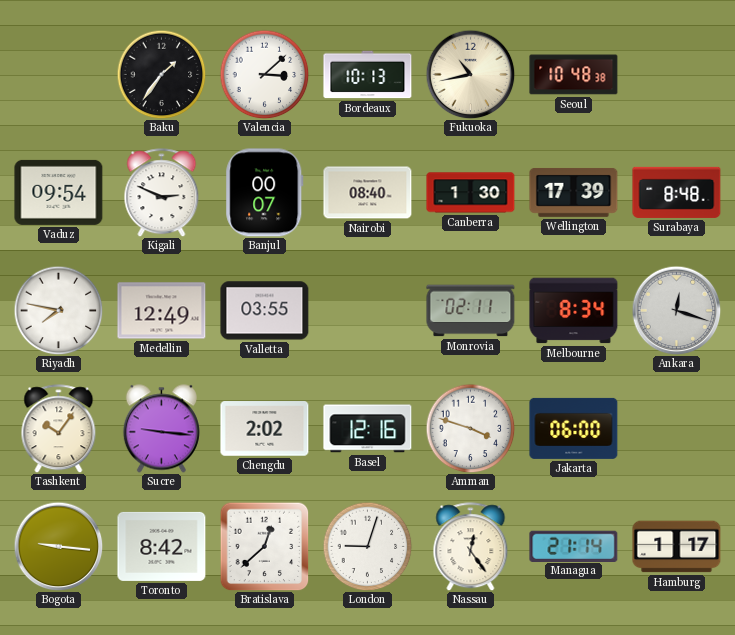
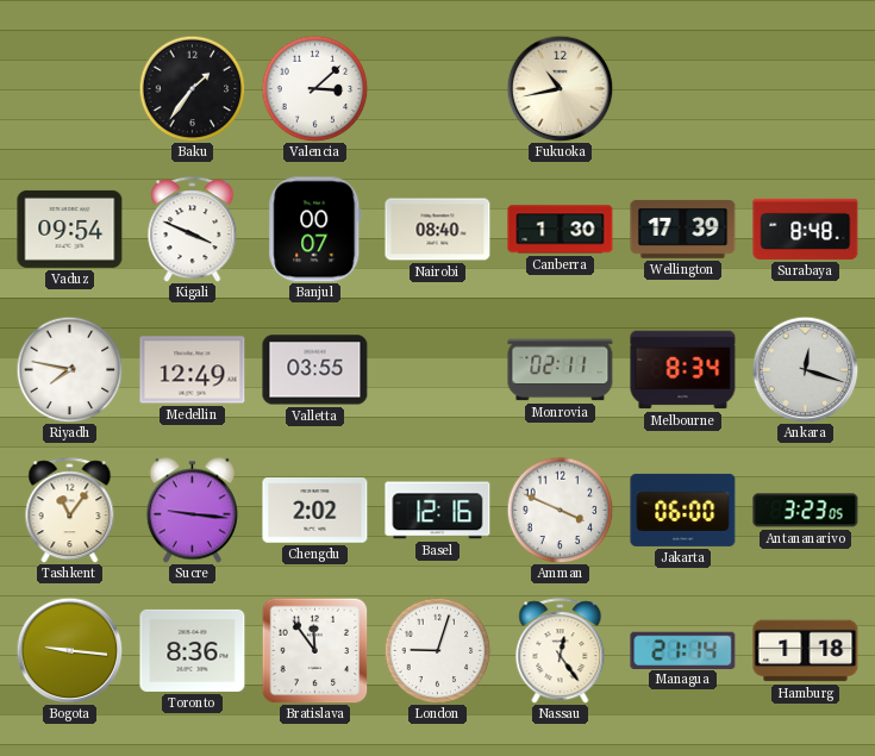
Bordeaux: 10:13 -> none
Seoul: 10:48 -> none
Kigali: 2:49 -> 3:49
Tashkent: 10:06 -> 11:06
Amman: 3:48 -> 3:49
Antananarivo: none -> 3:23
Toronto: 8:42 -> 8:36
Bratislava: 12:38 -> 11:54
Hamburg: 1:17 -> 1:18
